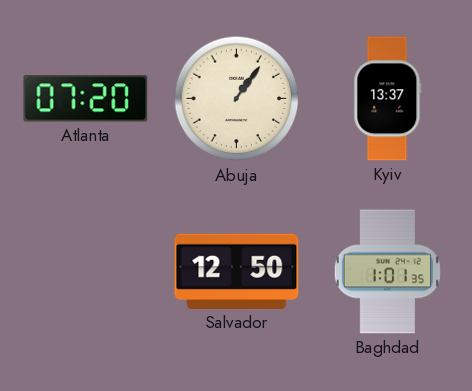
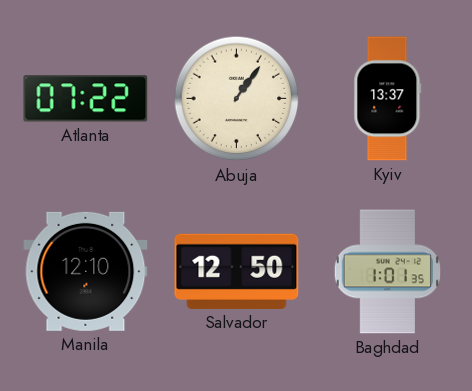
Atlanta: 07:20 -> 07:22
Manila: none -> 12:10
